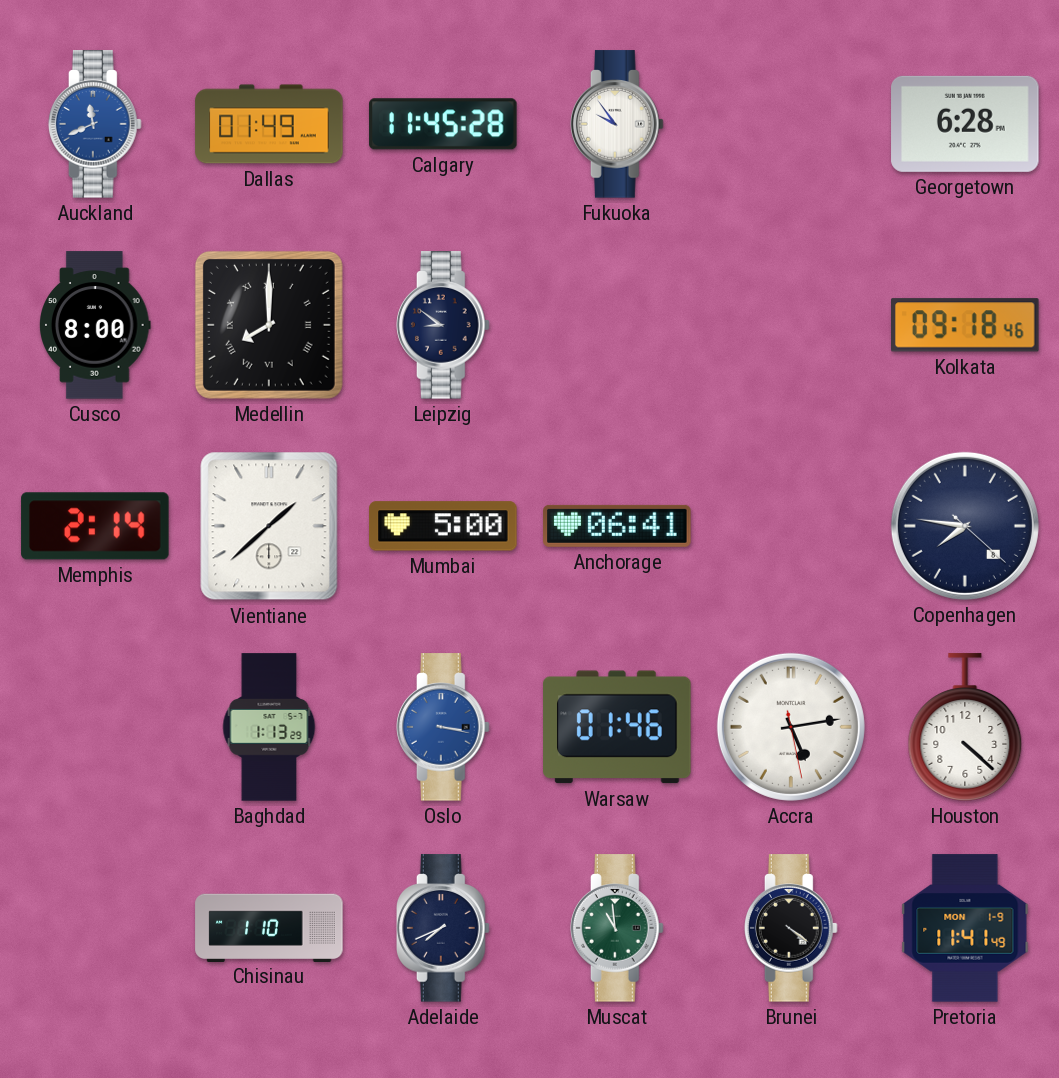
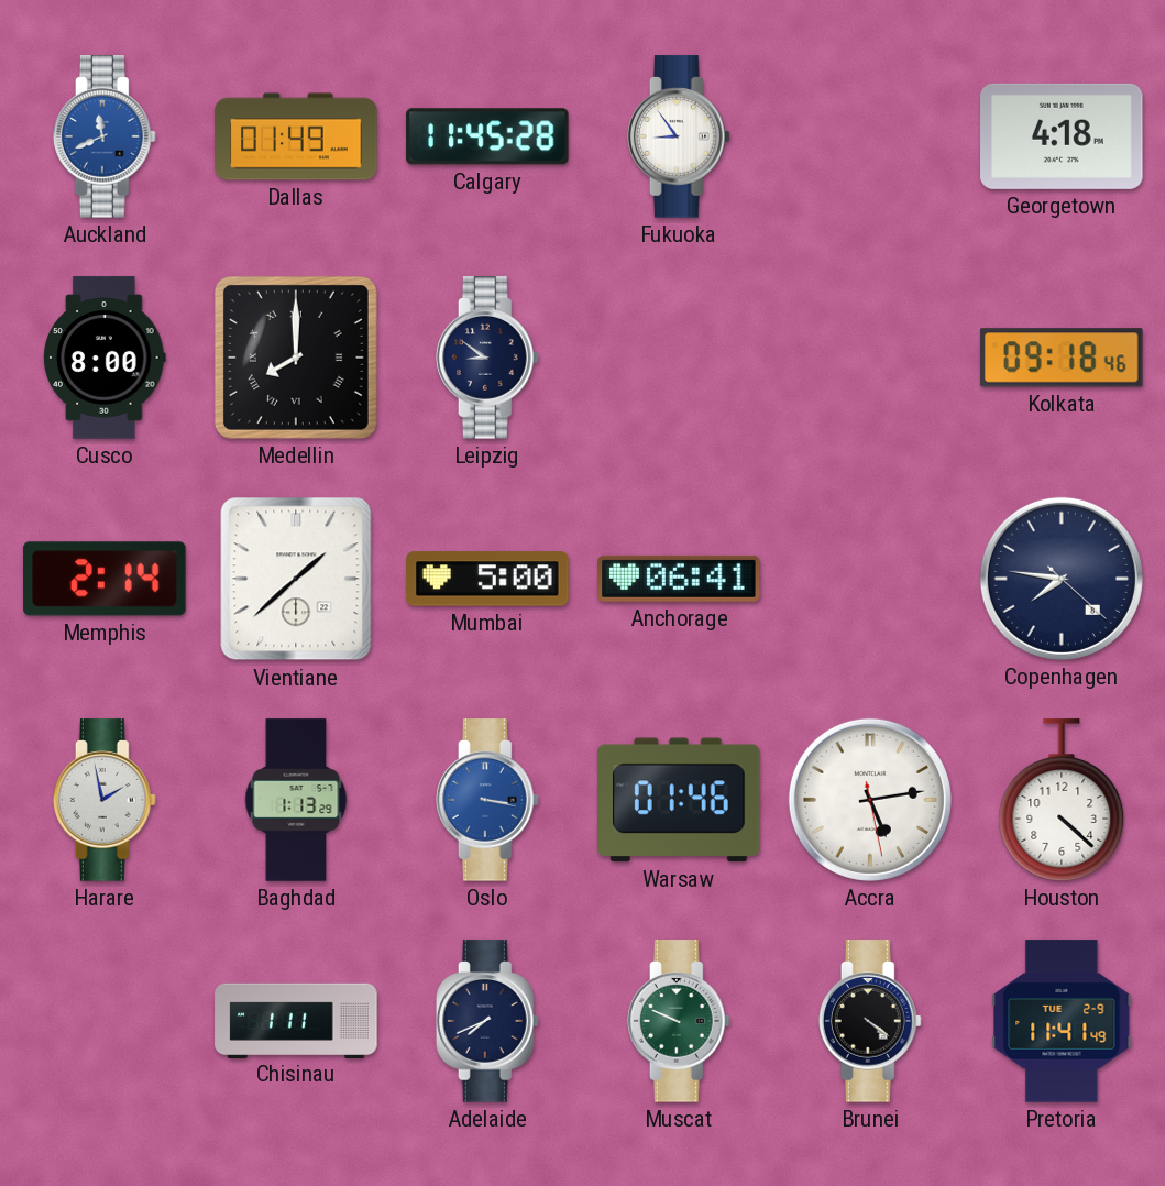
Fukuoka: 9:54 -> 8:54
Georgetown: 6:28 -> 4:18
Harare: none -> 1:58
Chisinau: 1:10 -> 1:11
Muscat: 10:59 -> 9:49
Pretoria date: MON 1-9 -> TUE 2-9
